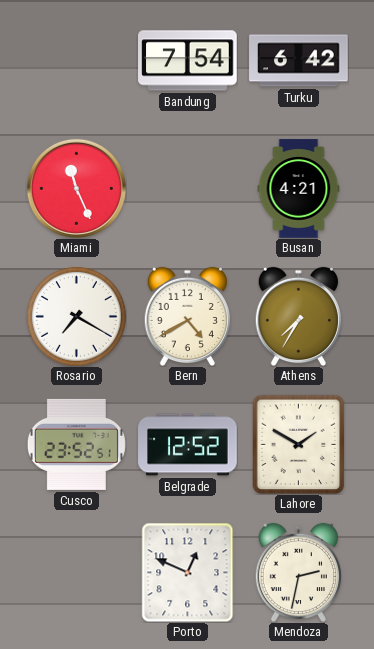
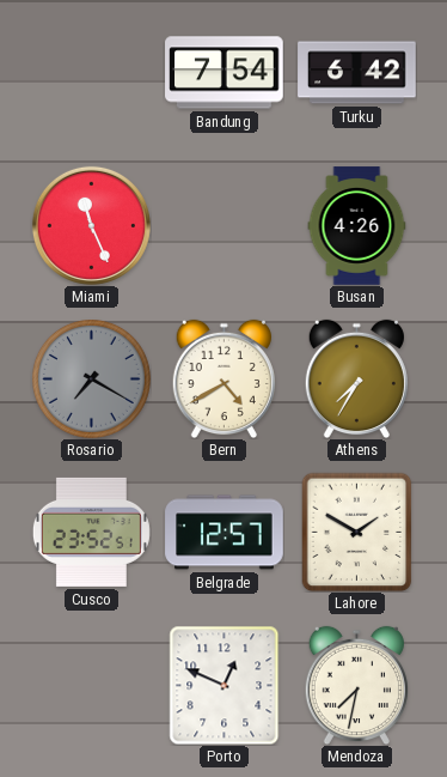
Busan: 4:21 -> 4:26
Rosario dial: white -> grey
Belgrade: 12:52 -> 12:57
Mendoza: 2:32 -> 7:32
